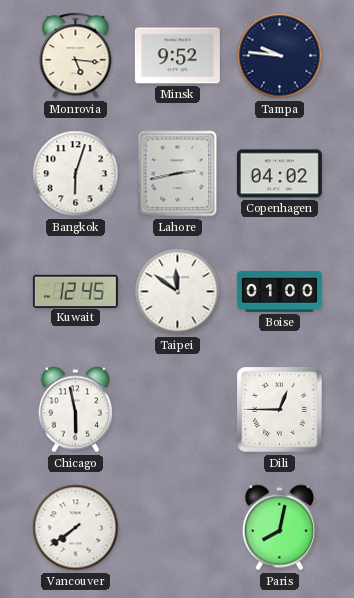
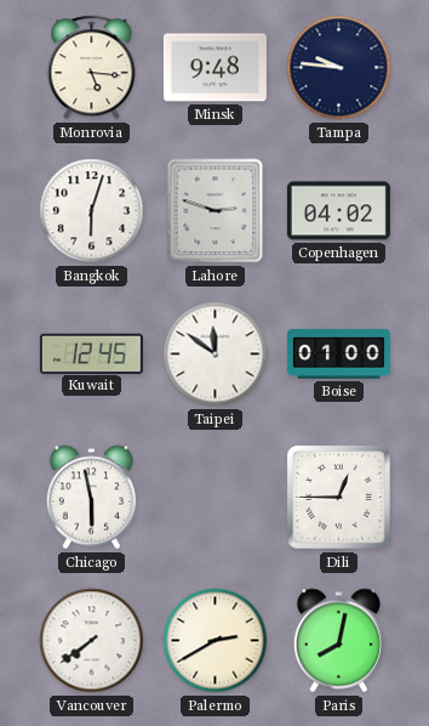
Minsk: 9:52 -> 9:48
Lahore: 2:43 -> 2:48
Palermo: none -> 2:40
